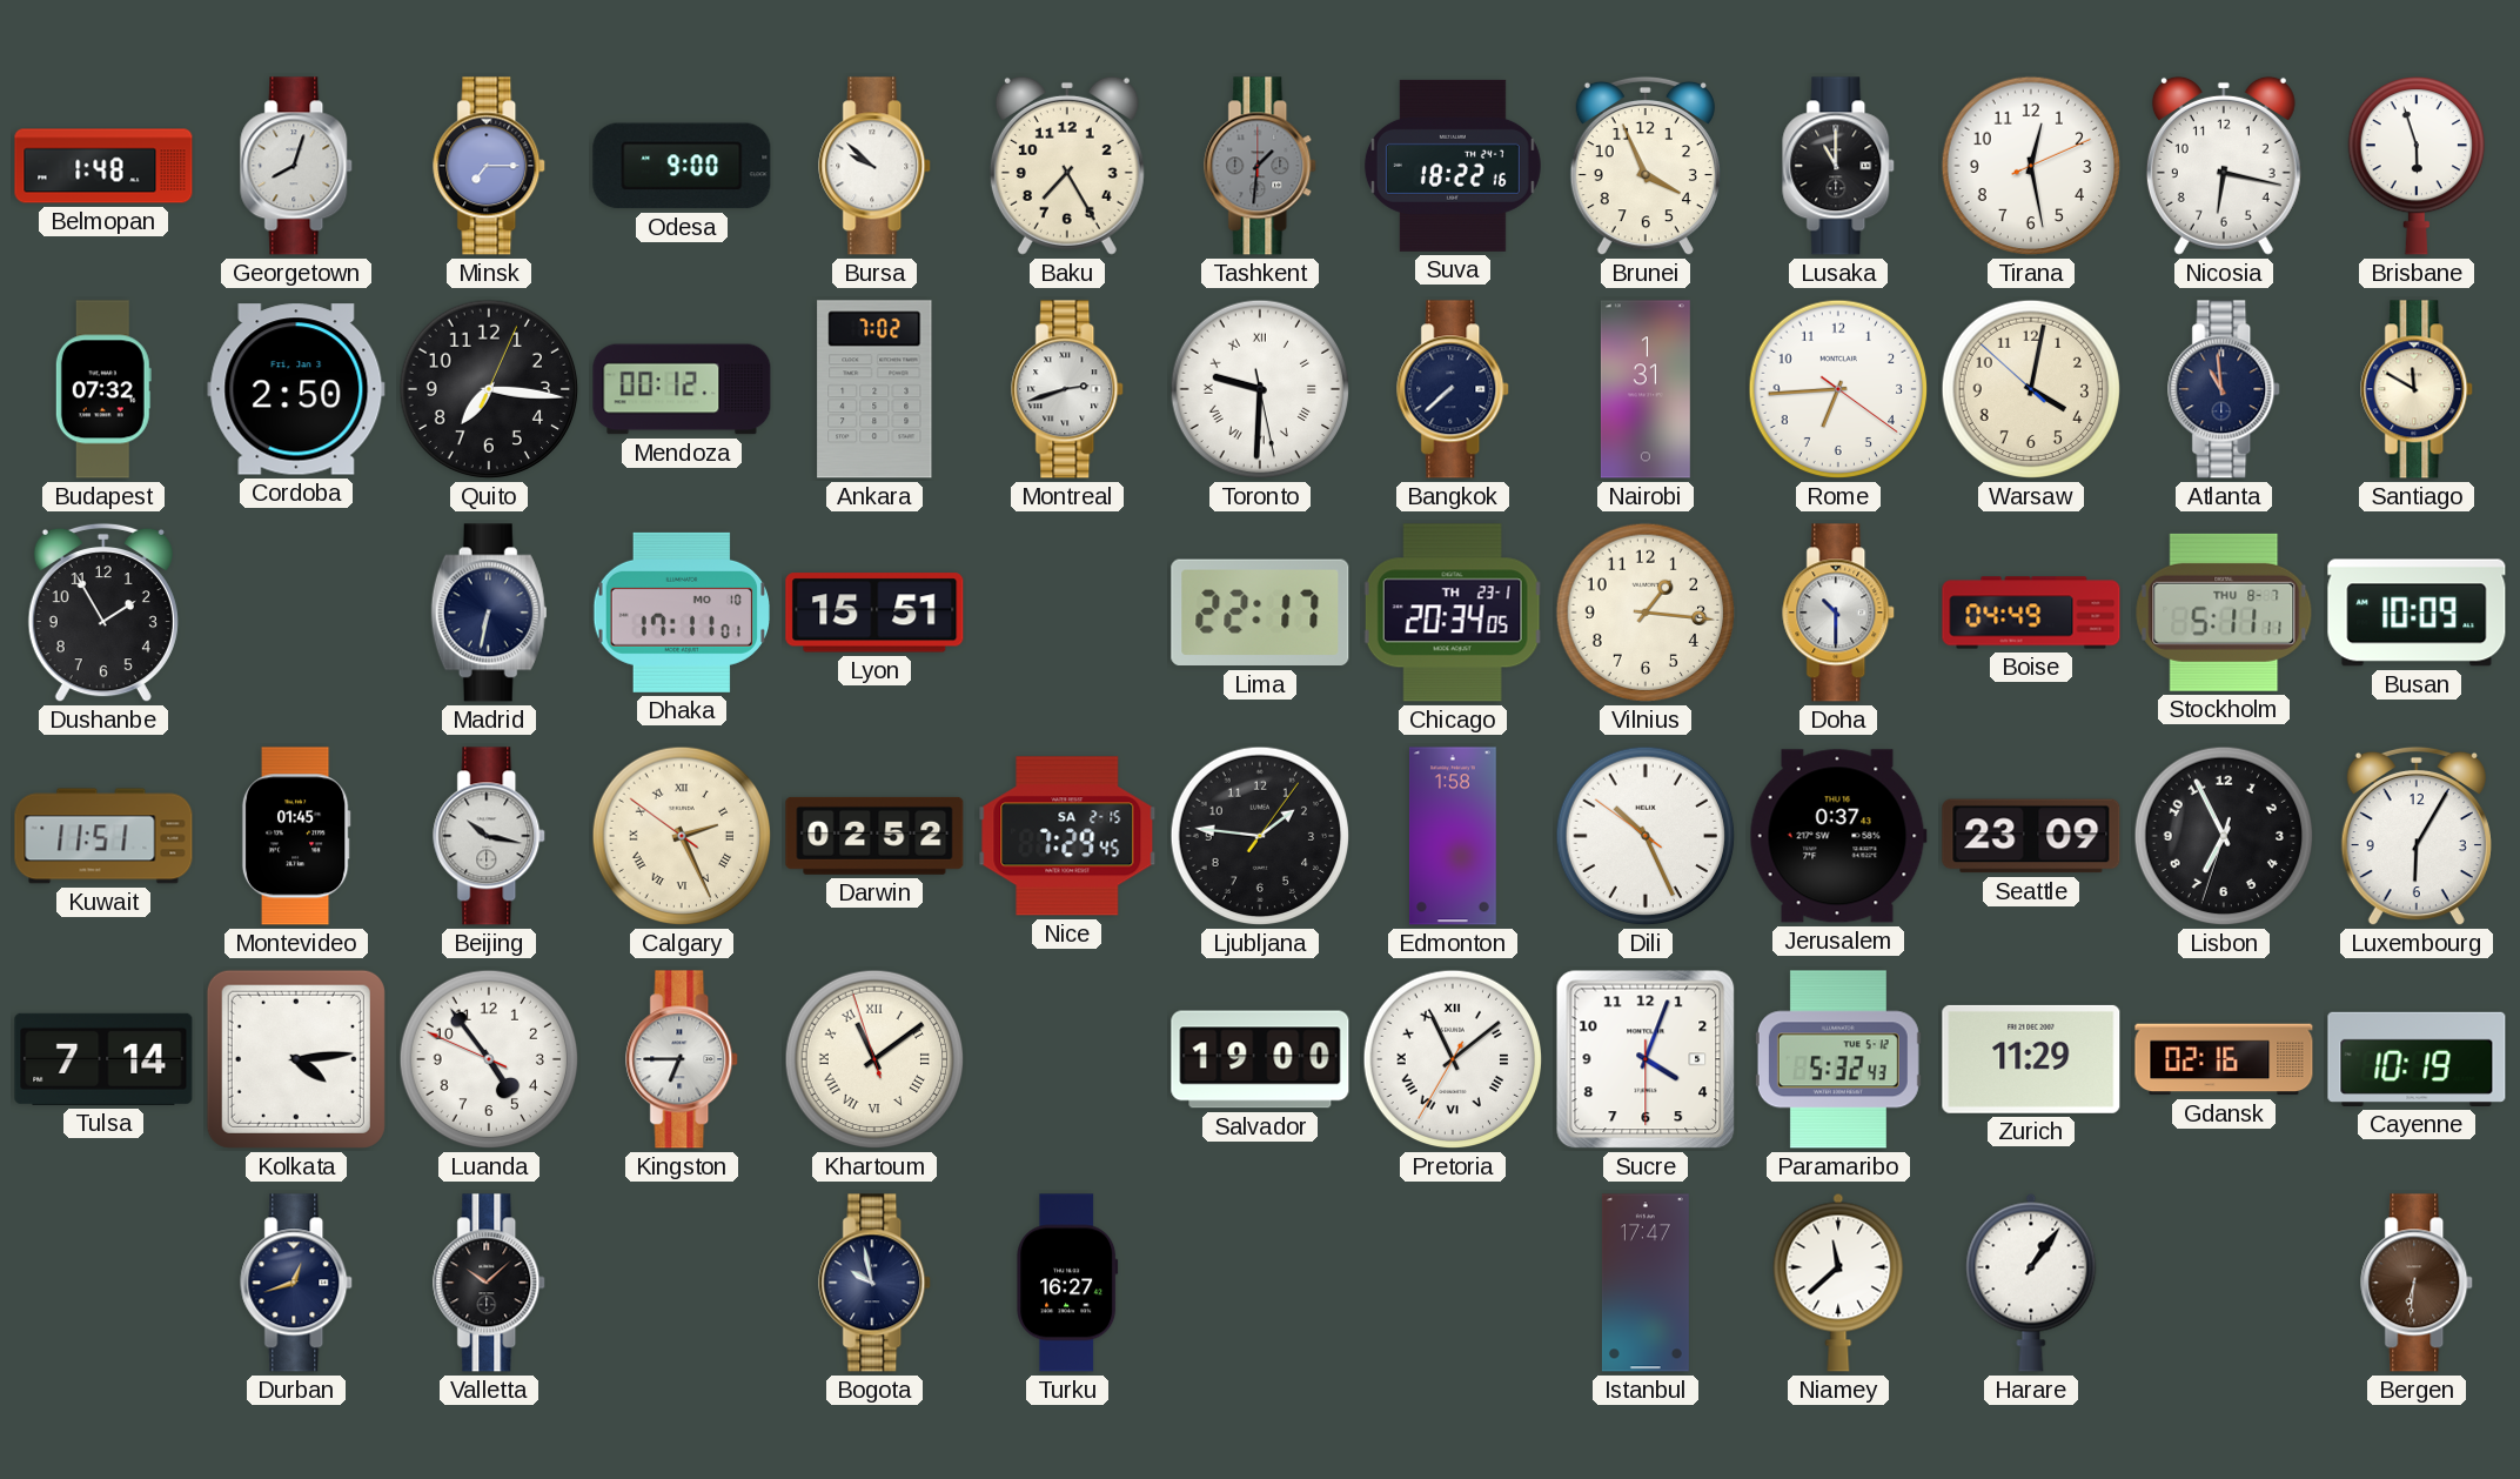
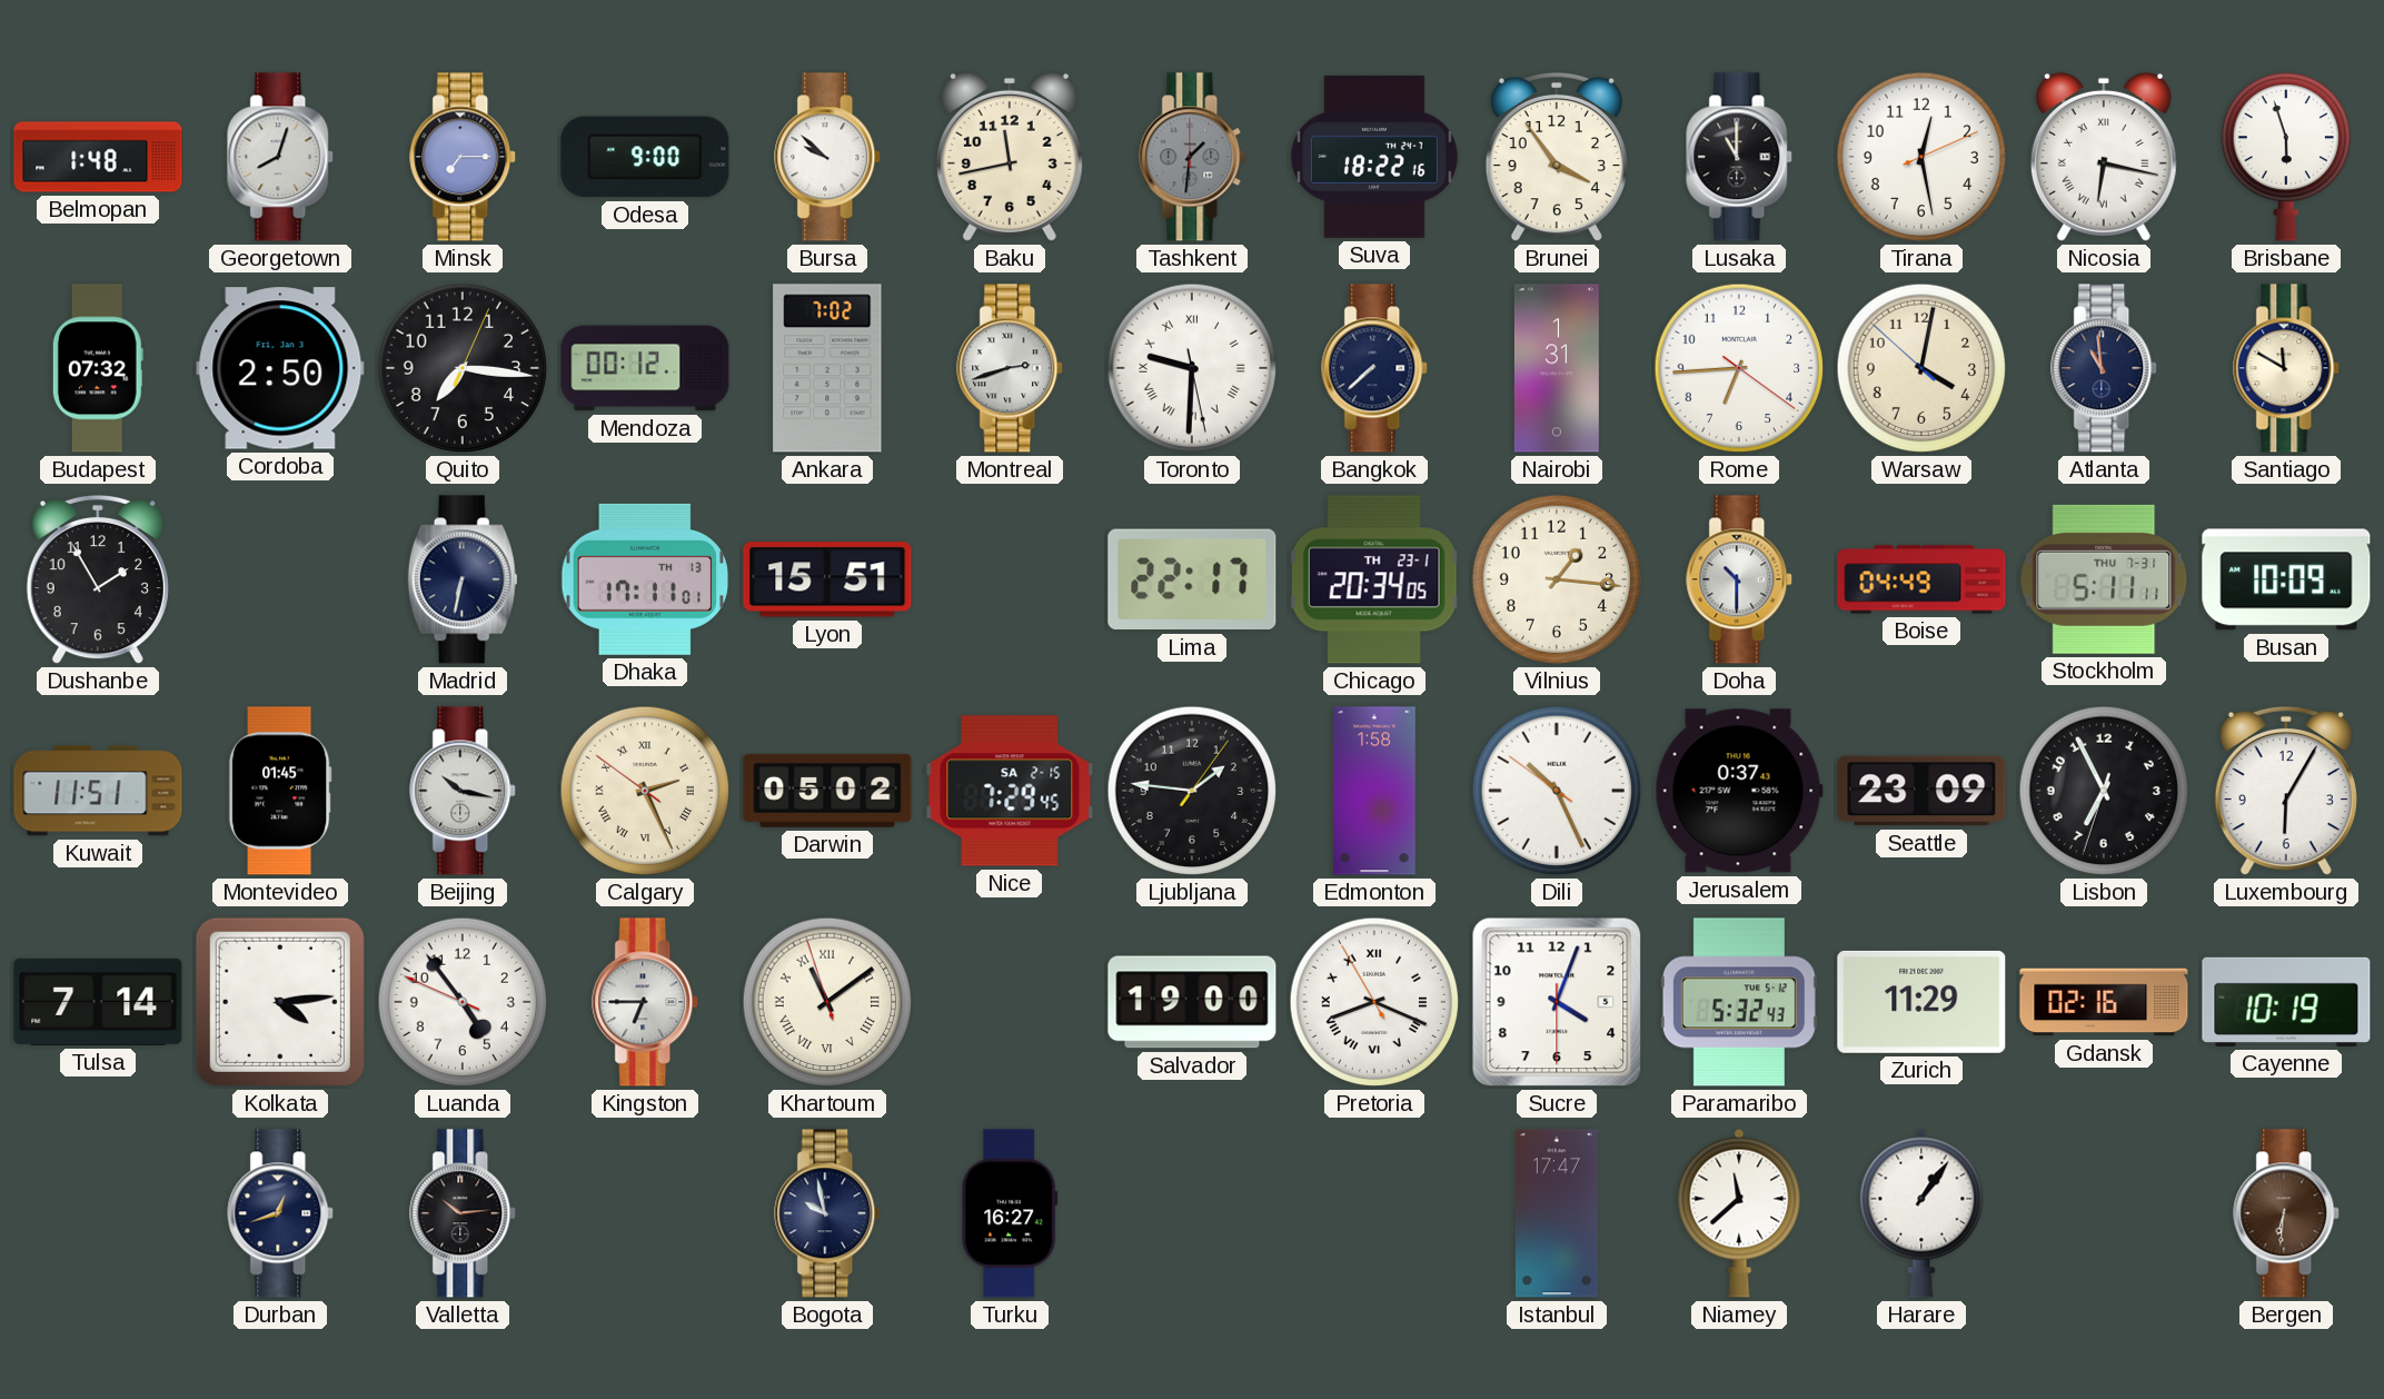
Baku: 7:25 -> 11:43
Brunei: 3:56 -> 3:54
Nicosia numerals: Arabic -> Roman
Dhaka date: MO 10 -> TH 13
Stockholm date: THU 8-7 -> THU 7-31
Darwin: 02:52 -> 05:02
Pretoria: 11:08 -> 8:18
Valletta: 10:08 -> 10:14
